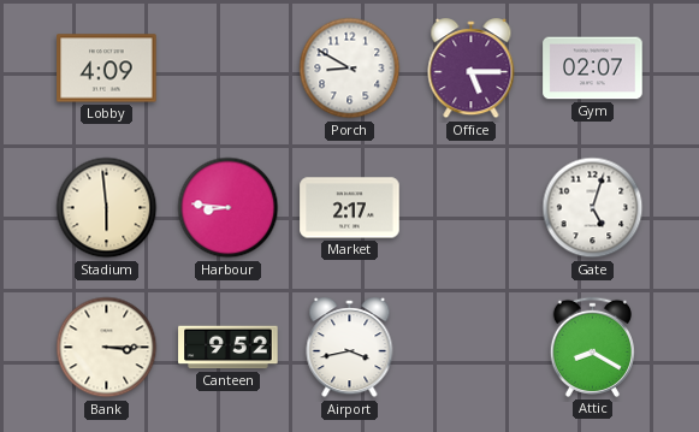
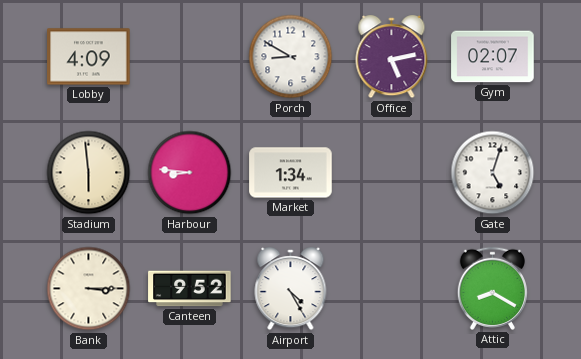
Office: 5:15 -> 5:13
Market: 2:17 -> 1:34
Airport: 3:43 -> 4:25
